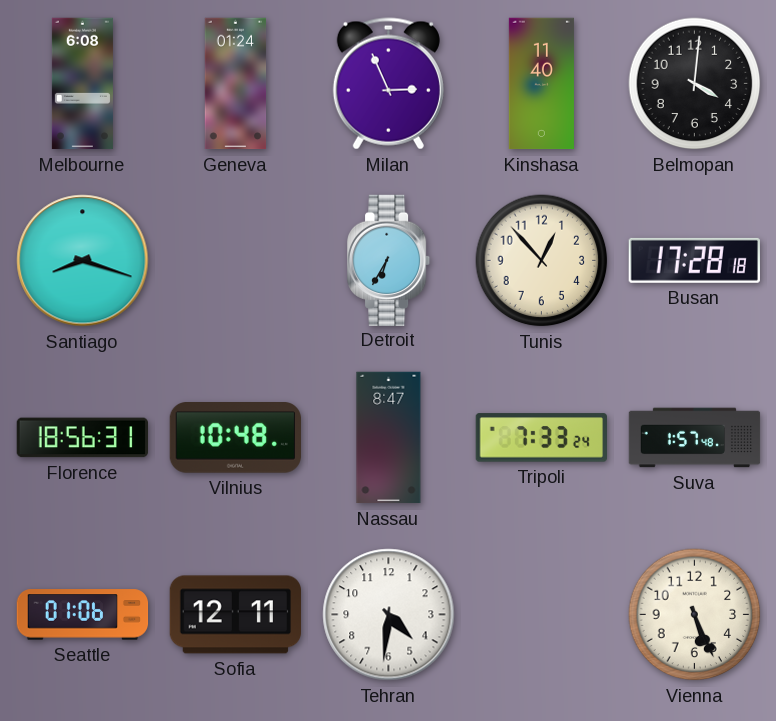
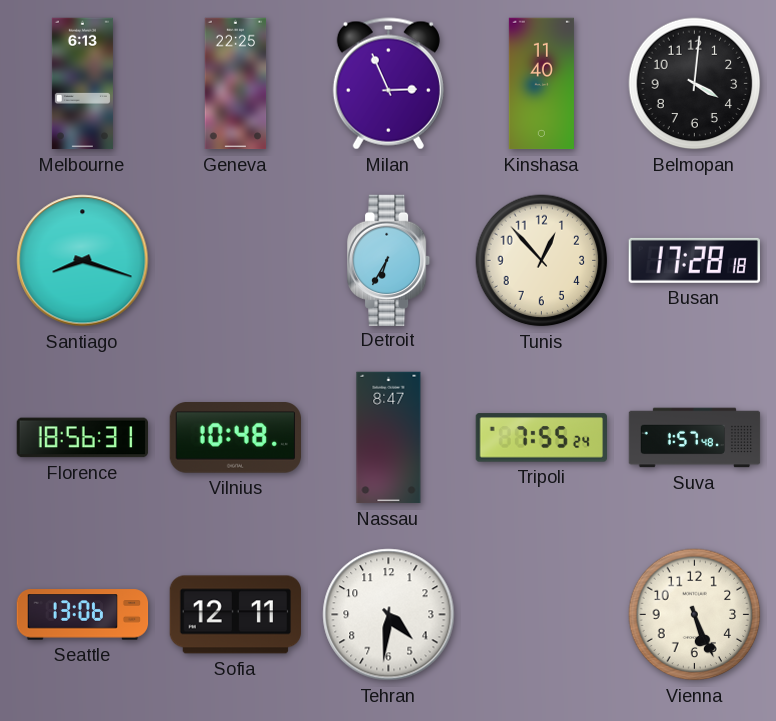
Melbourne: 6:08 -> 6:13
Geneva: 01:24 -> 22:25
Tripoli: 7:33 -> 7:55
Seattle: 01:06 -> 13:06
